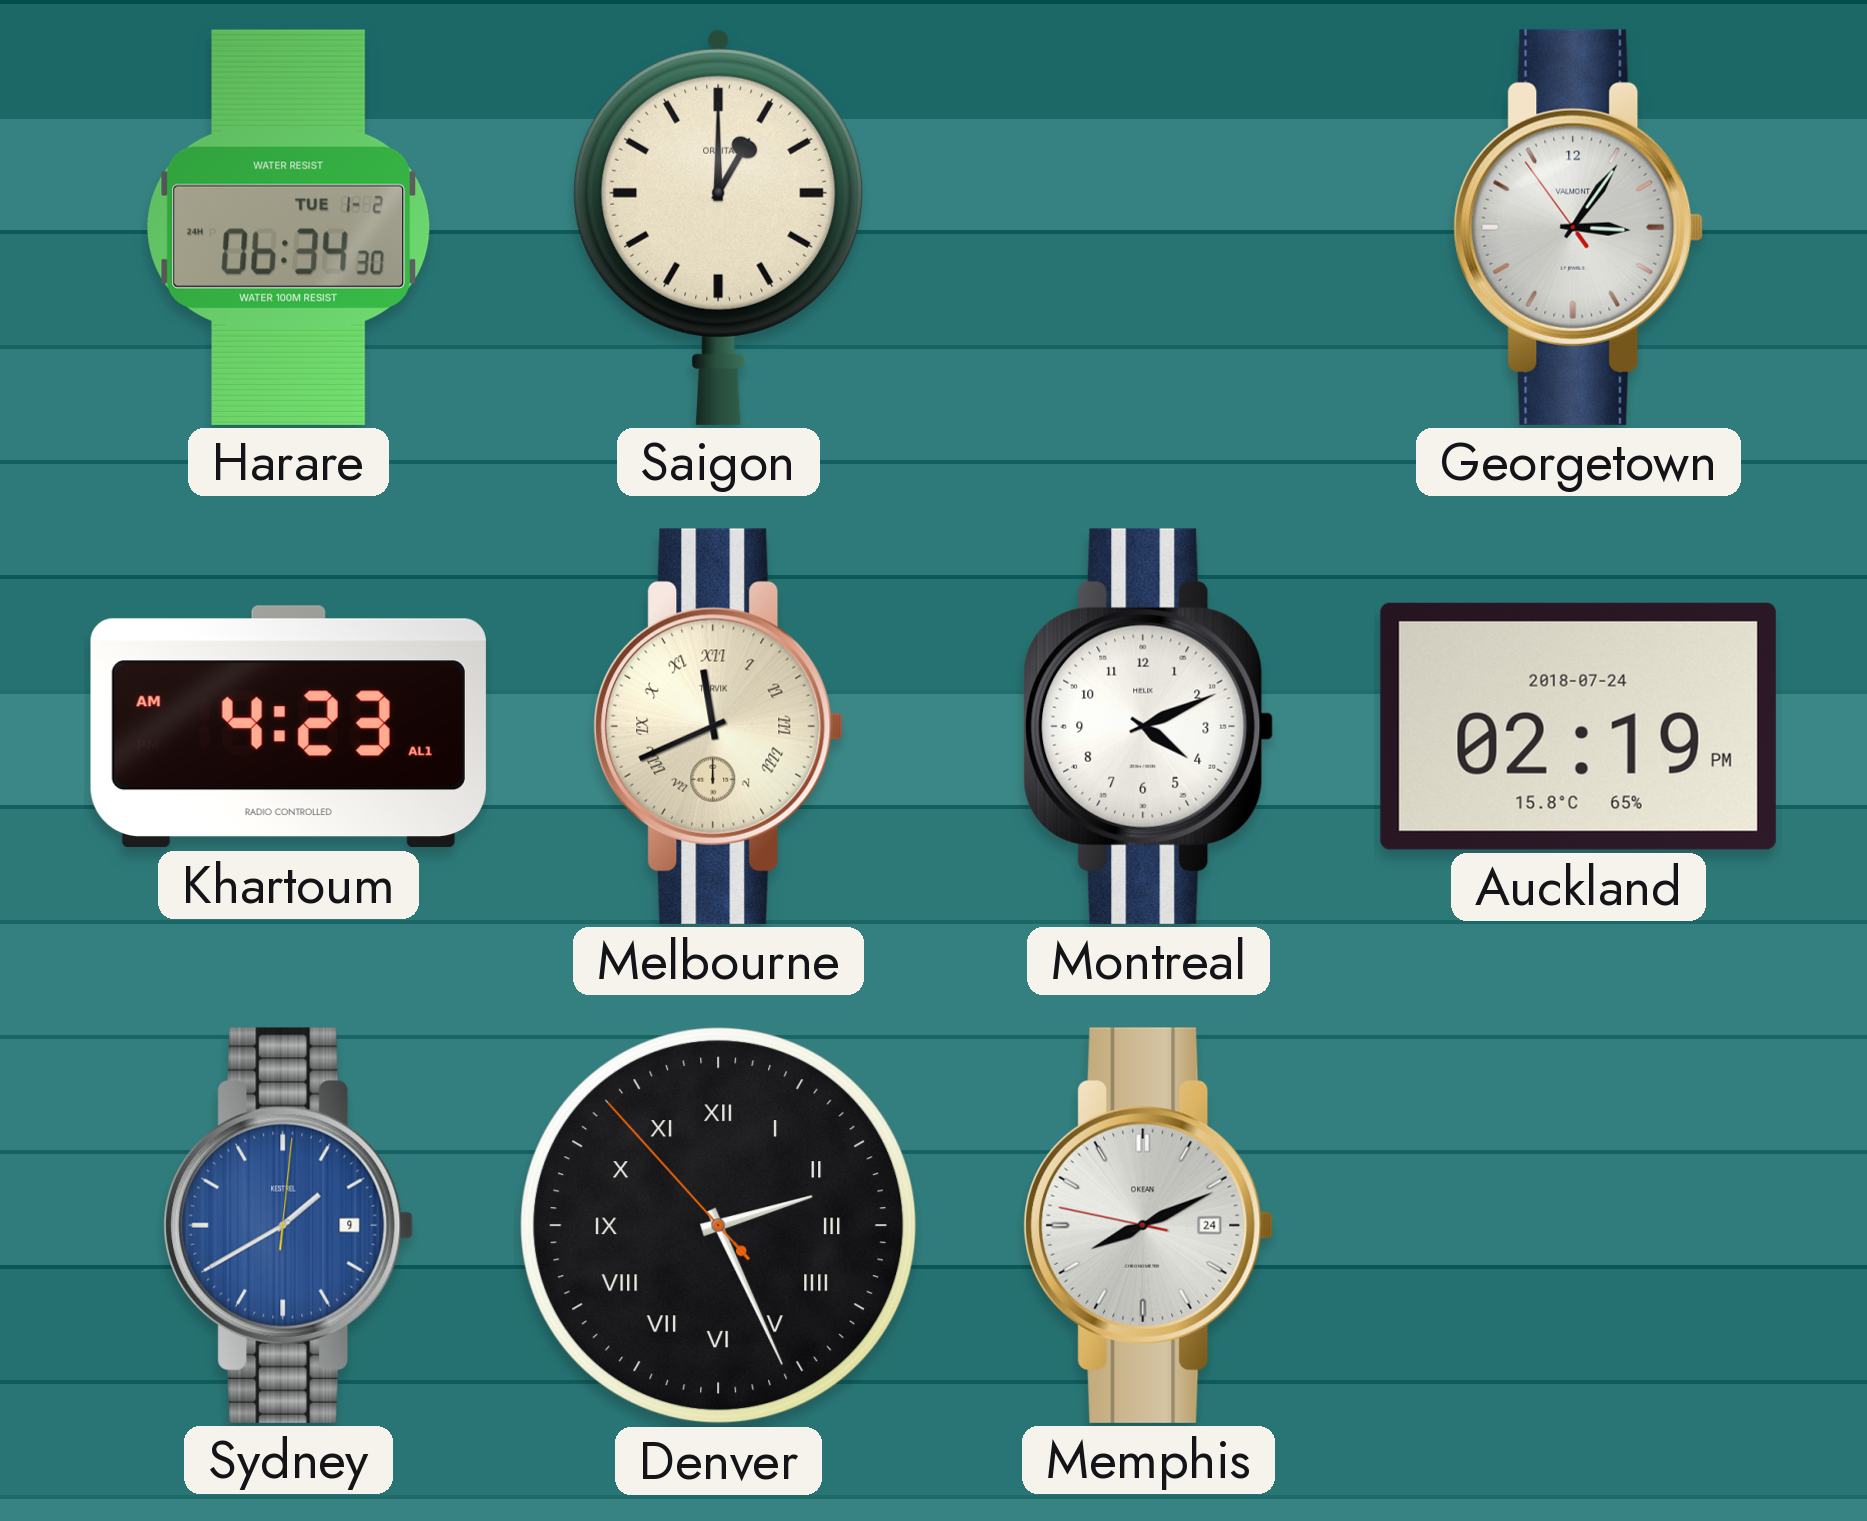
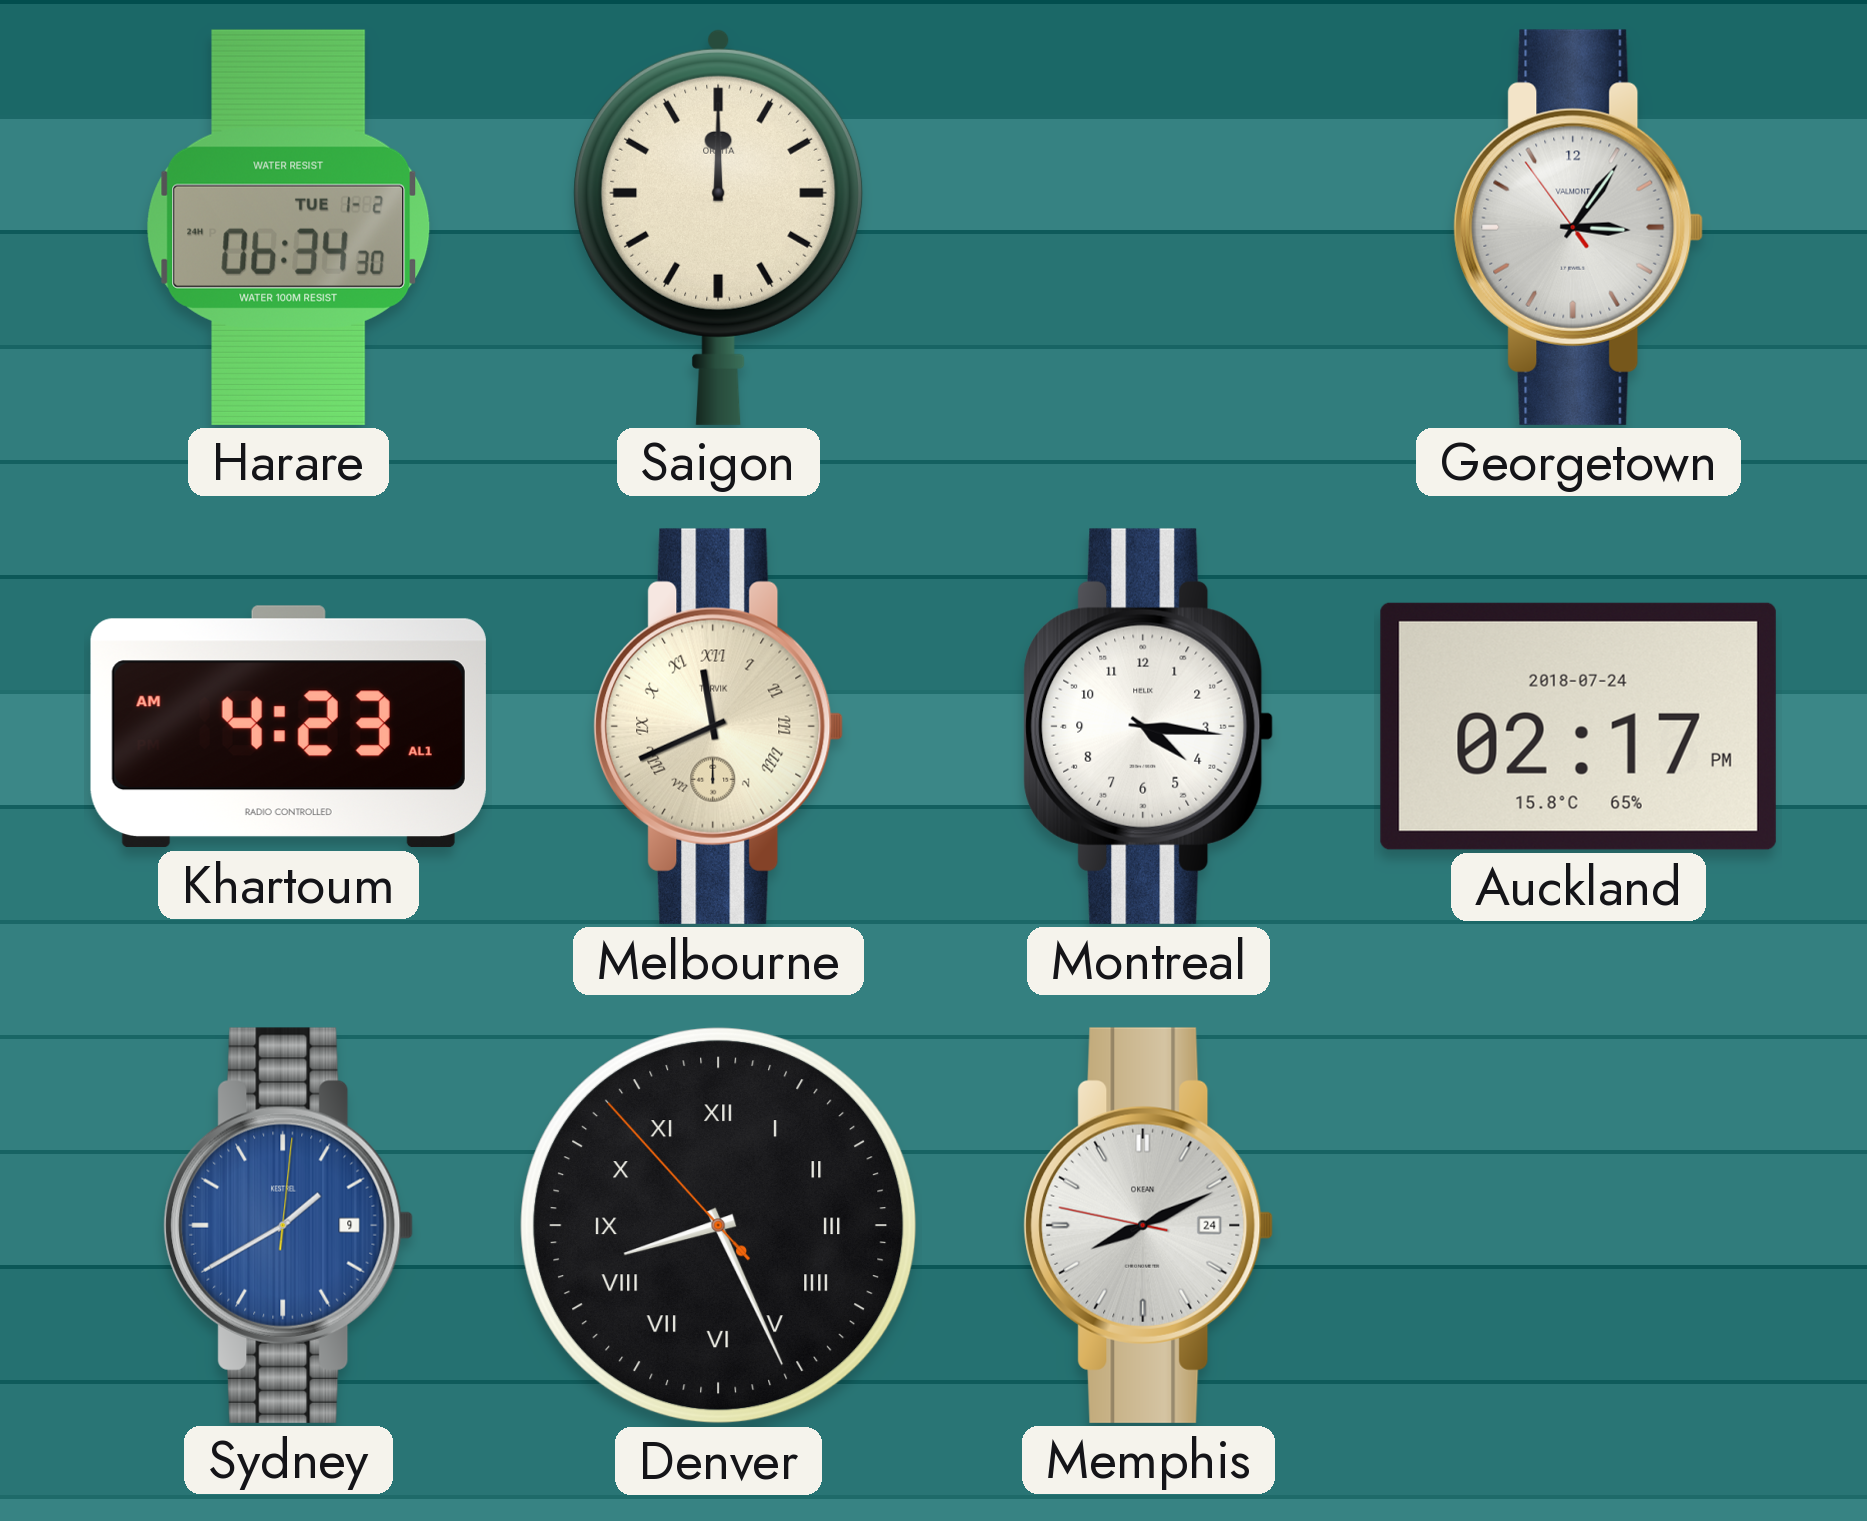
Saigon: 1:00 -> 12:00
Montreal: 4:11 -> 4:16
Auckland: 02:19 -> 02:17
Denver: 2:25 -> 8:25
